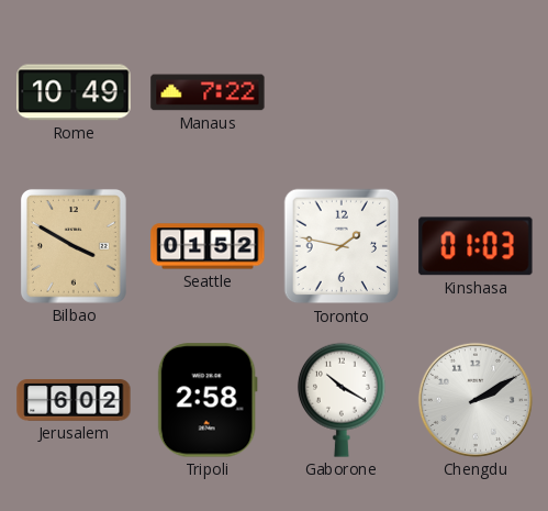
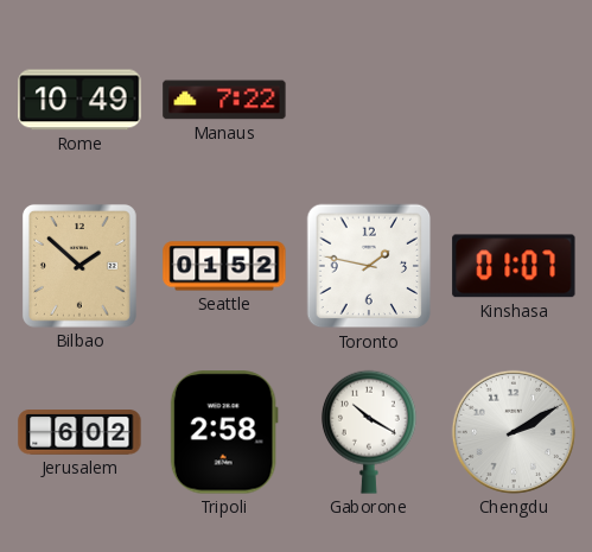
Bilbao: 3:50 -> 1:52
Kinshasa: 01:03 -> 01:07
